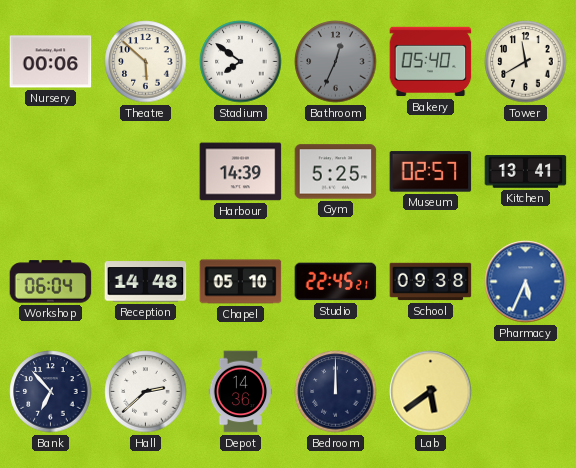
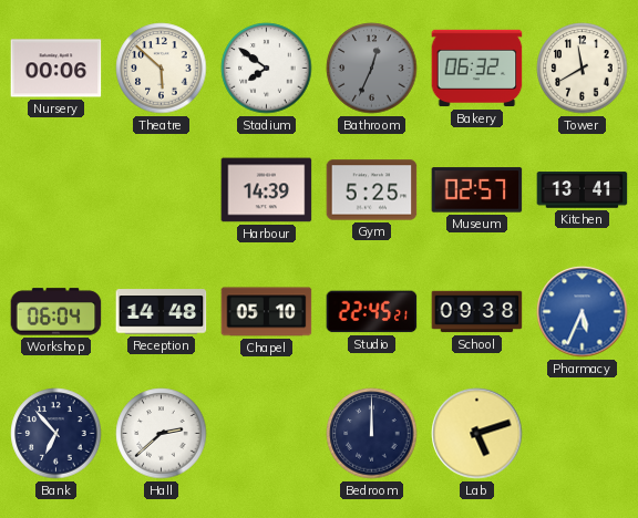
Bakery: 05:40 -> 06:32
Depot: 14:36 -> none
Lab: 5:39 -> 5:12
